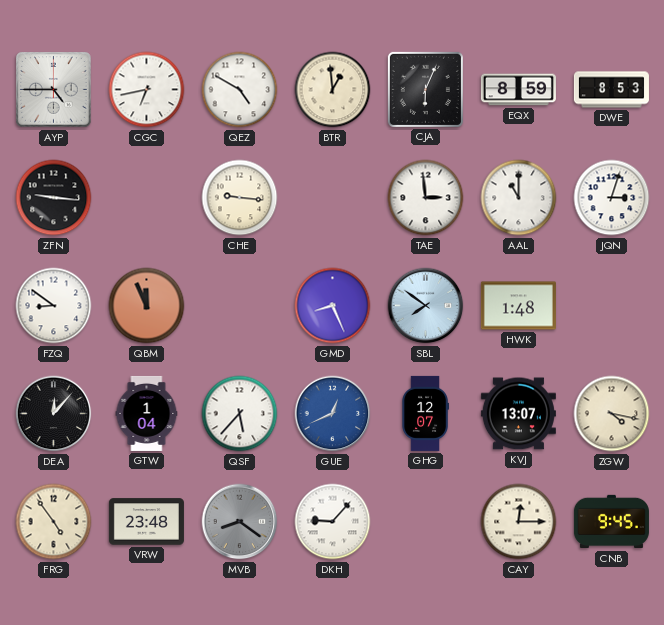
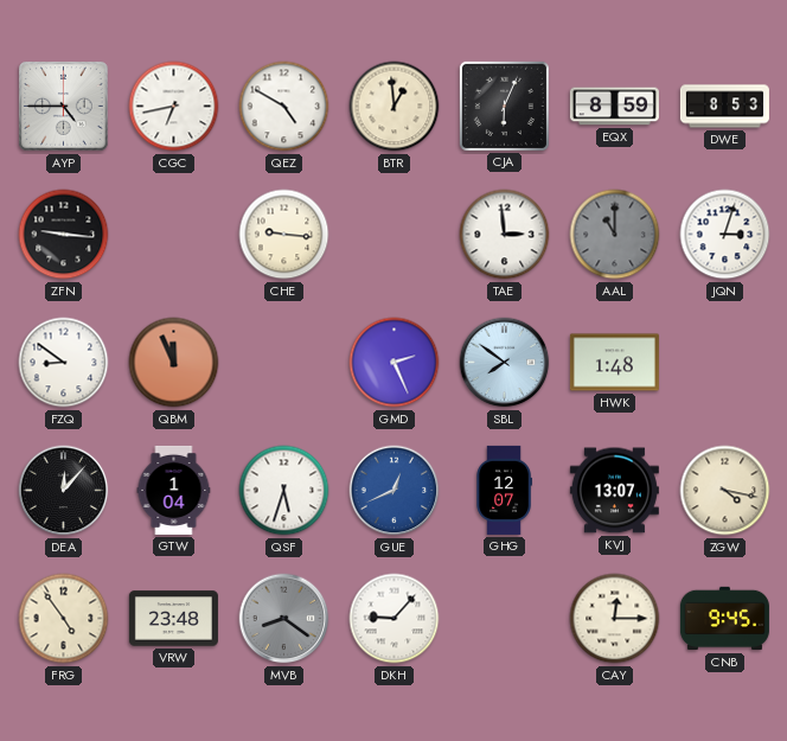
AAL dial: white -> grey
GMD: 8:26 -> 2:26
QSF: 5:37 -> 5:33
